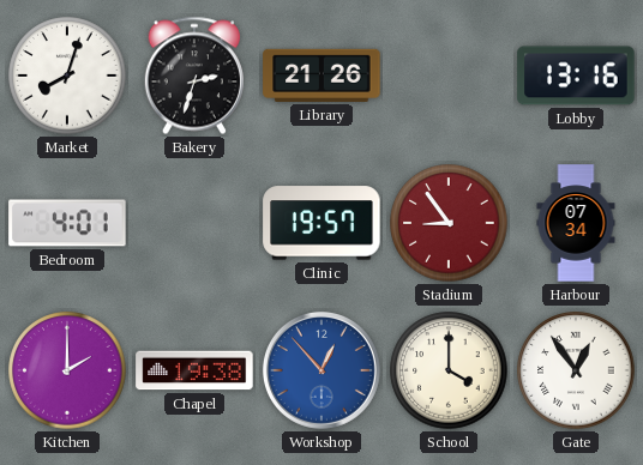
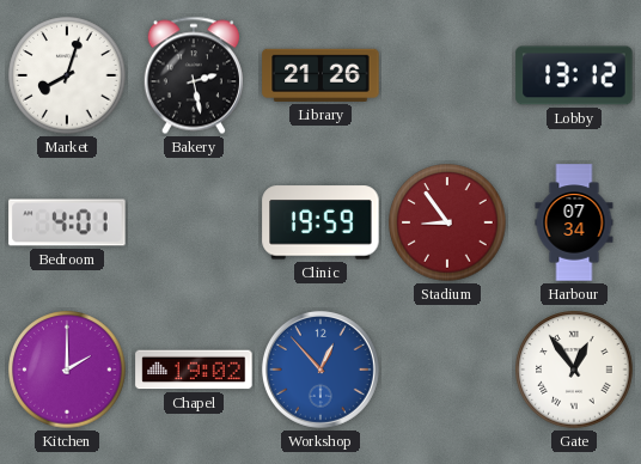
Bakery: 2:33 -> 2:28
Lobby: 13:16 -> 13:12
Clinic: 19:57 -> 19:59
Chapel: 19:38 -> 19:02
School: 4:00 -> none
